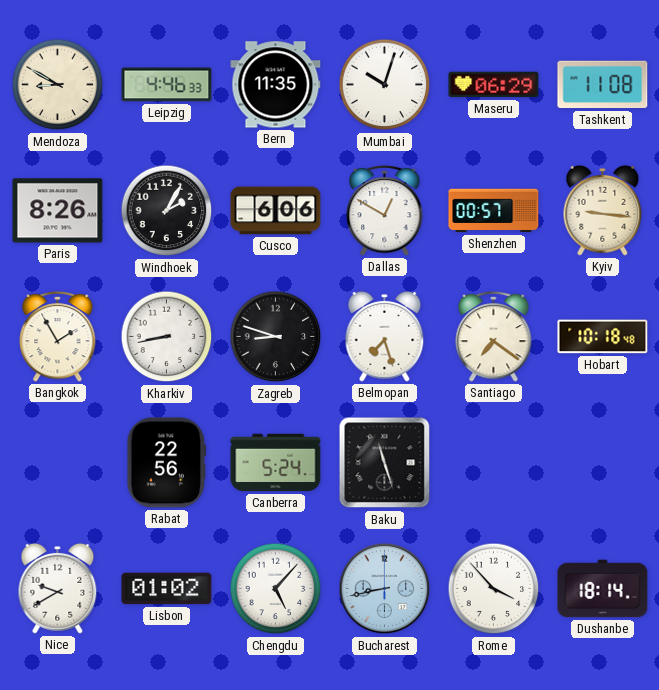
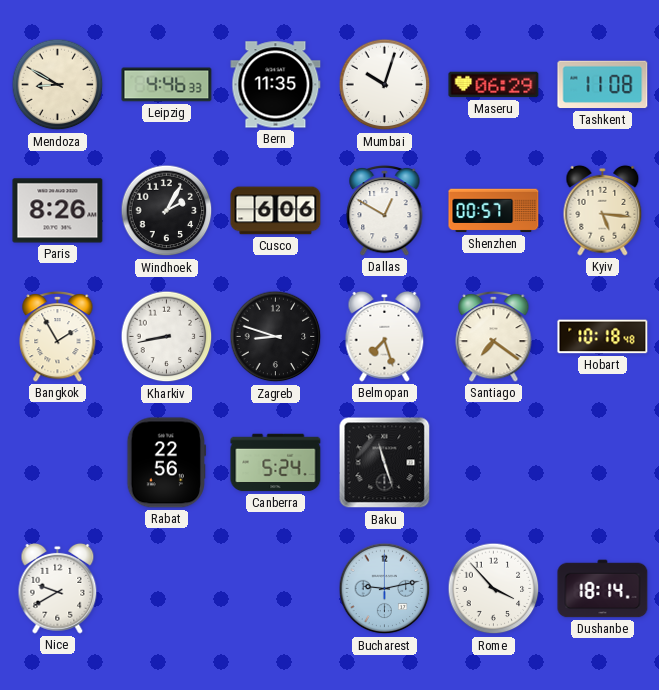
Kyiv: 9:16 -> 5:16
Lisbon: 01:02 -> none
Chengdu: 5:07 -> none
Bucharest: 8:43 -> 9:13
